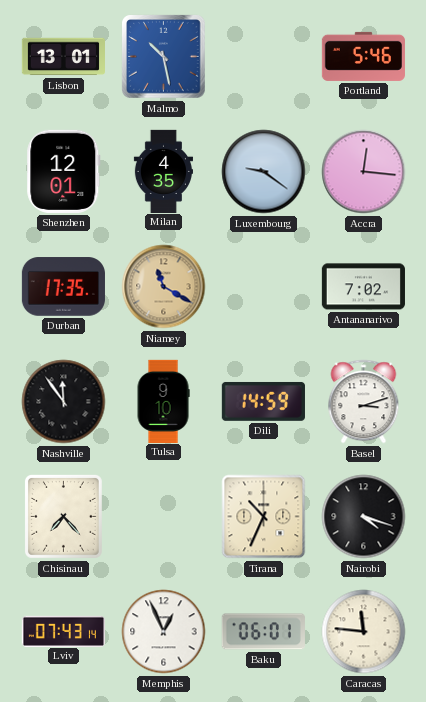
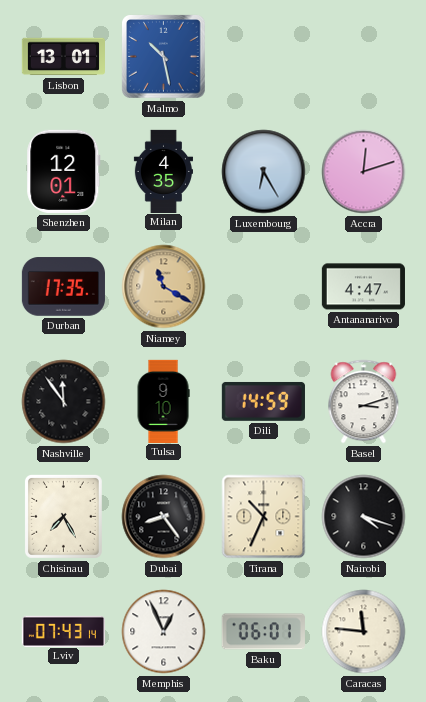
Portland: 5:46 -> none
Luxembourg: 9:21 -> 6:25
Accra: 12:16 -> 12:12
Antananarivo: 7:02 -> 4:47
Chisinau: 7:23 -> 7:25
Dubai: none -> 8:24
